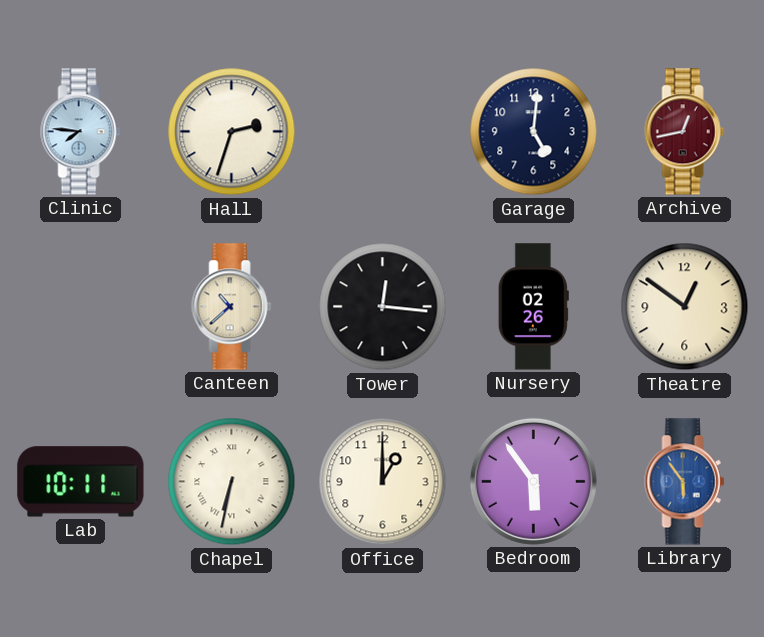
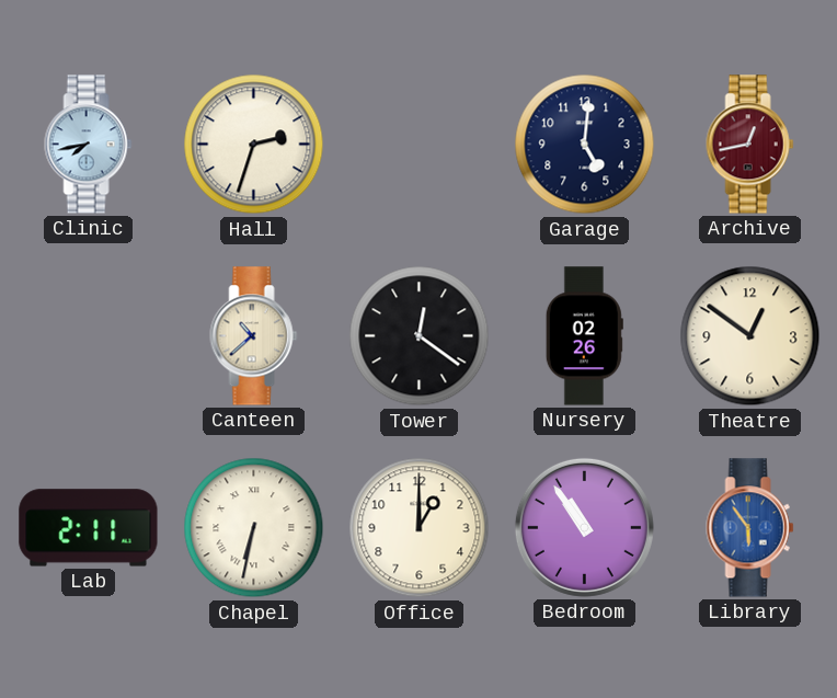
Clinic: 7:46 -> 7:43
Tower: 12:16 -> 12:21
Lab: 10:11 -> 2:11
Bedroom: 5:54 -> 10:54
